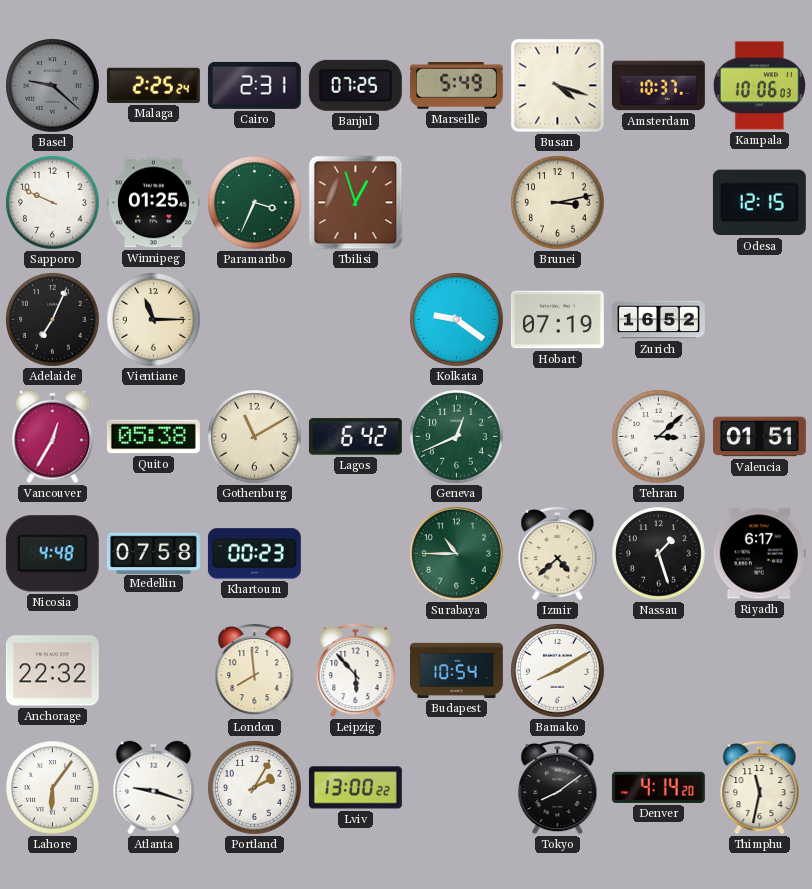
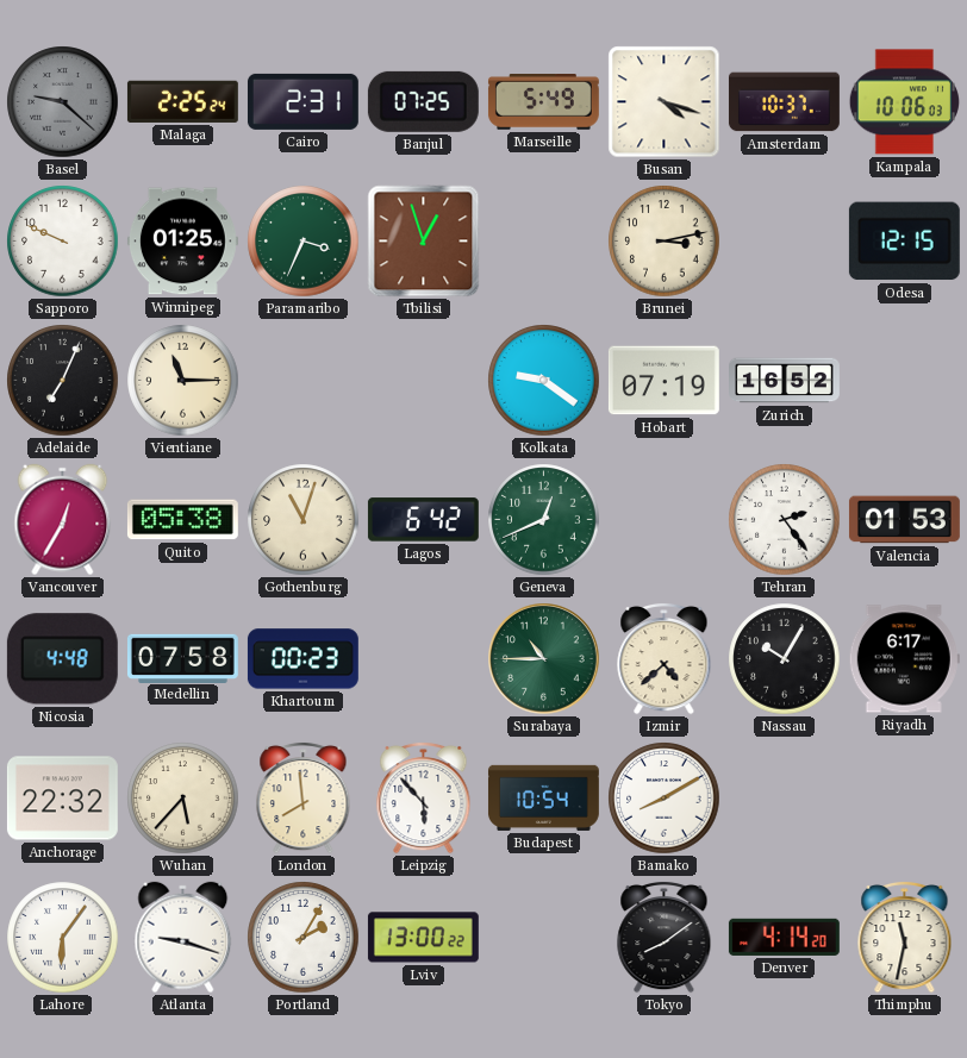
Gothenburg: 11:10 -> 11:03
Tehran: 3:08 -> 2:24
Valencia: 01:51 -> 01:53
Nassau: 1:27 -> 10:05
Wuhan: none -> 5:37
